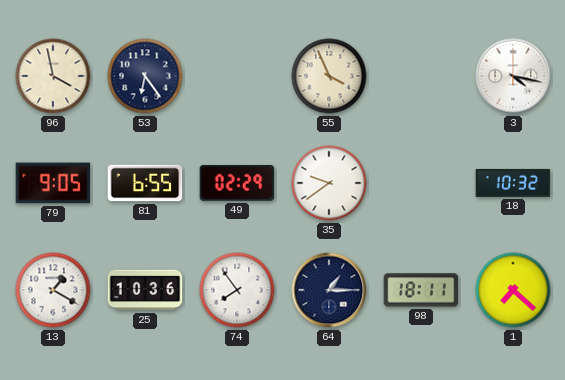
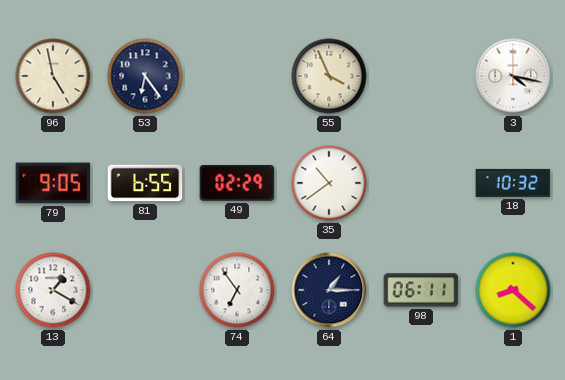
96: 3:58 -> 4:58
35: 9:39 -> 10:39
25: 10:36 -> none
74: 7:54 -> 6:54
98: 18:11 -> 06:11
1: 7:22 -> 8:22
